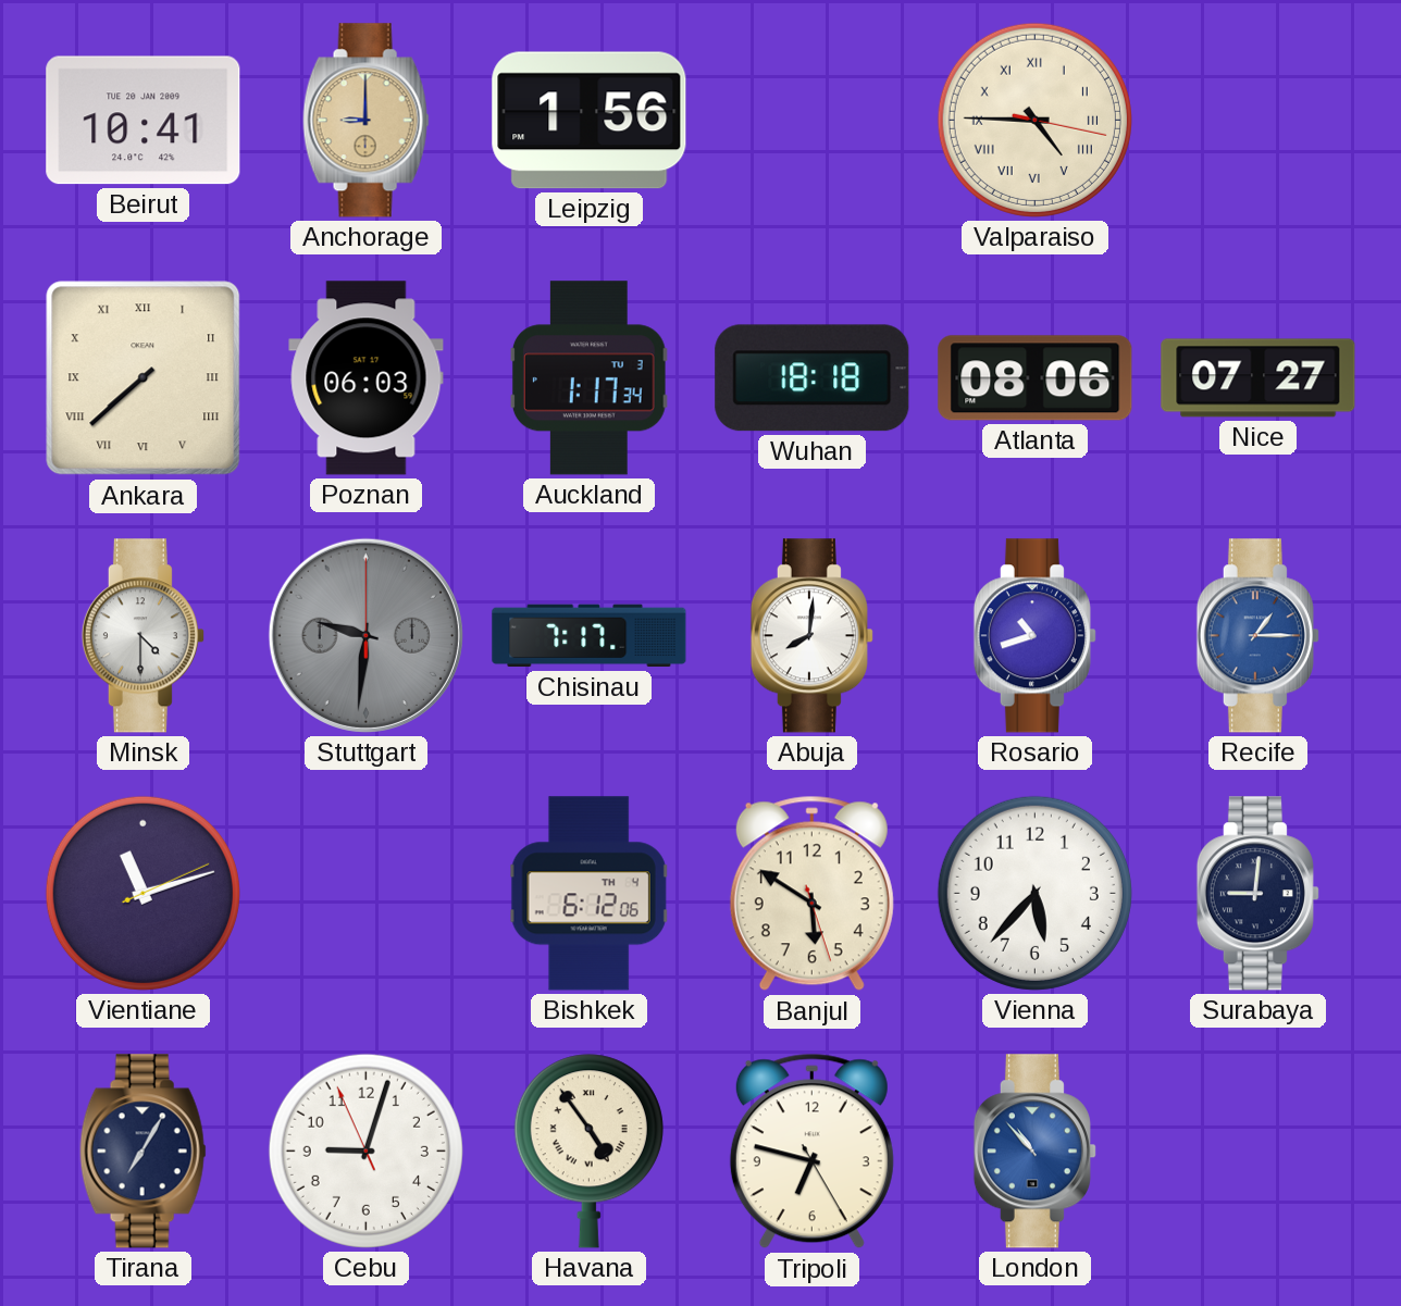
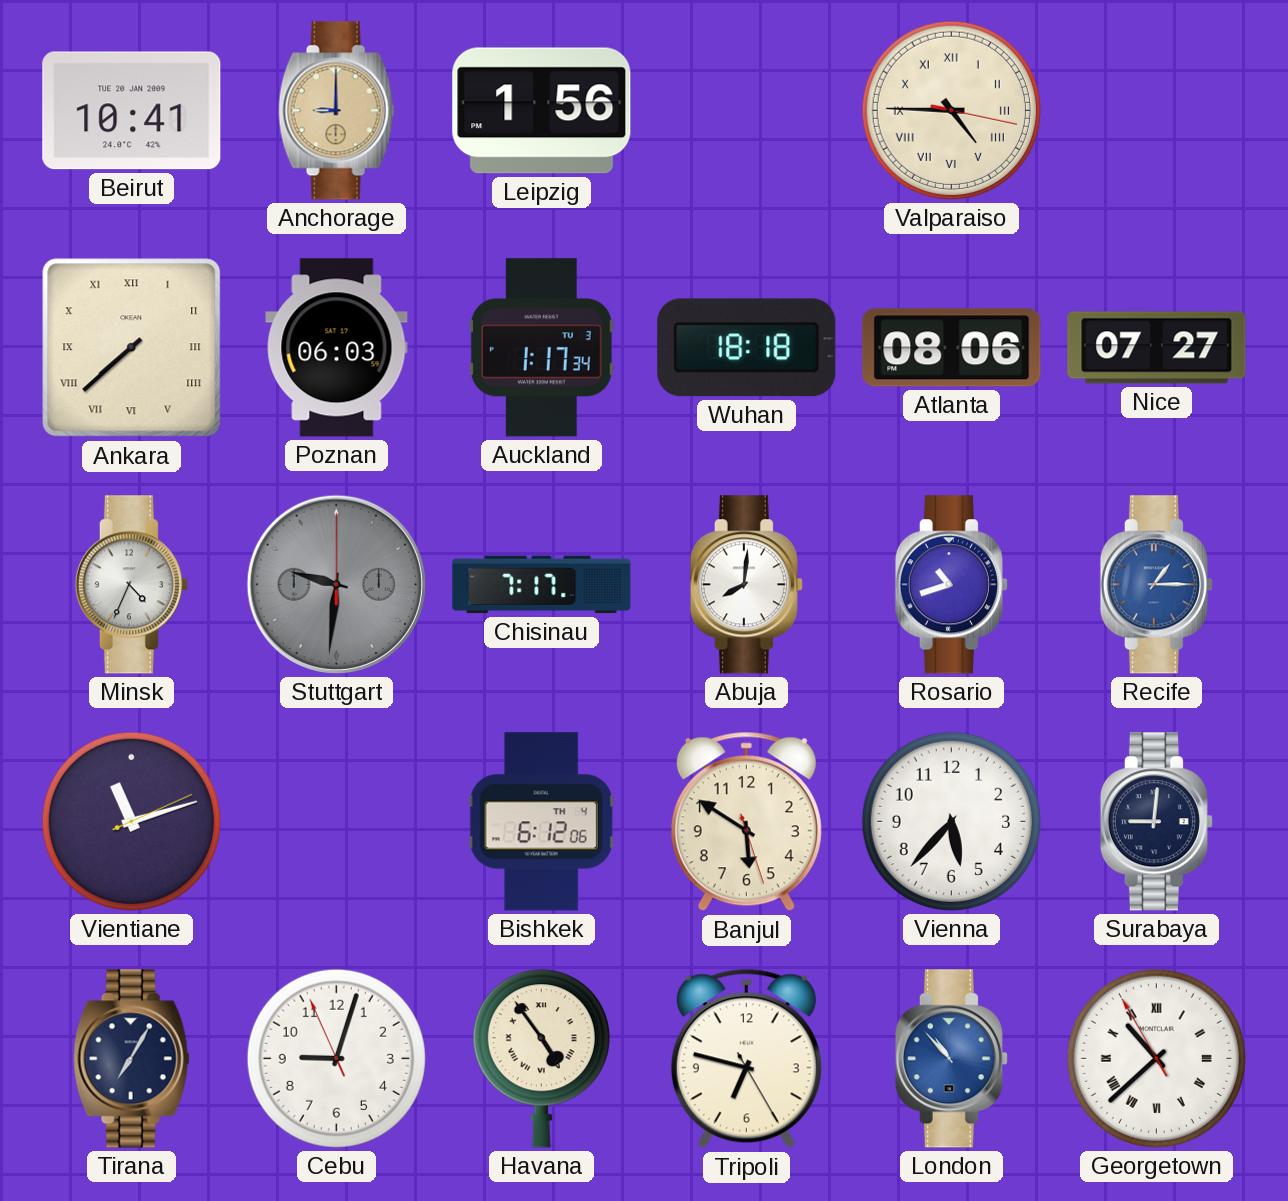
Minsk: 4:30 -> 4:34
Georgetown: none -> 10:37
